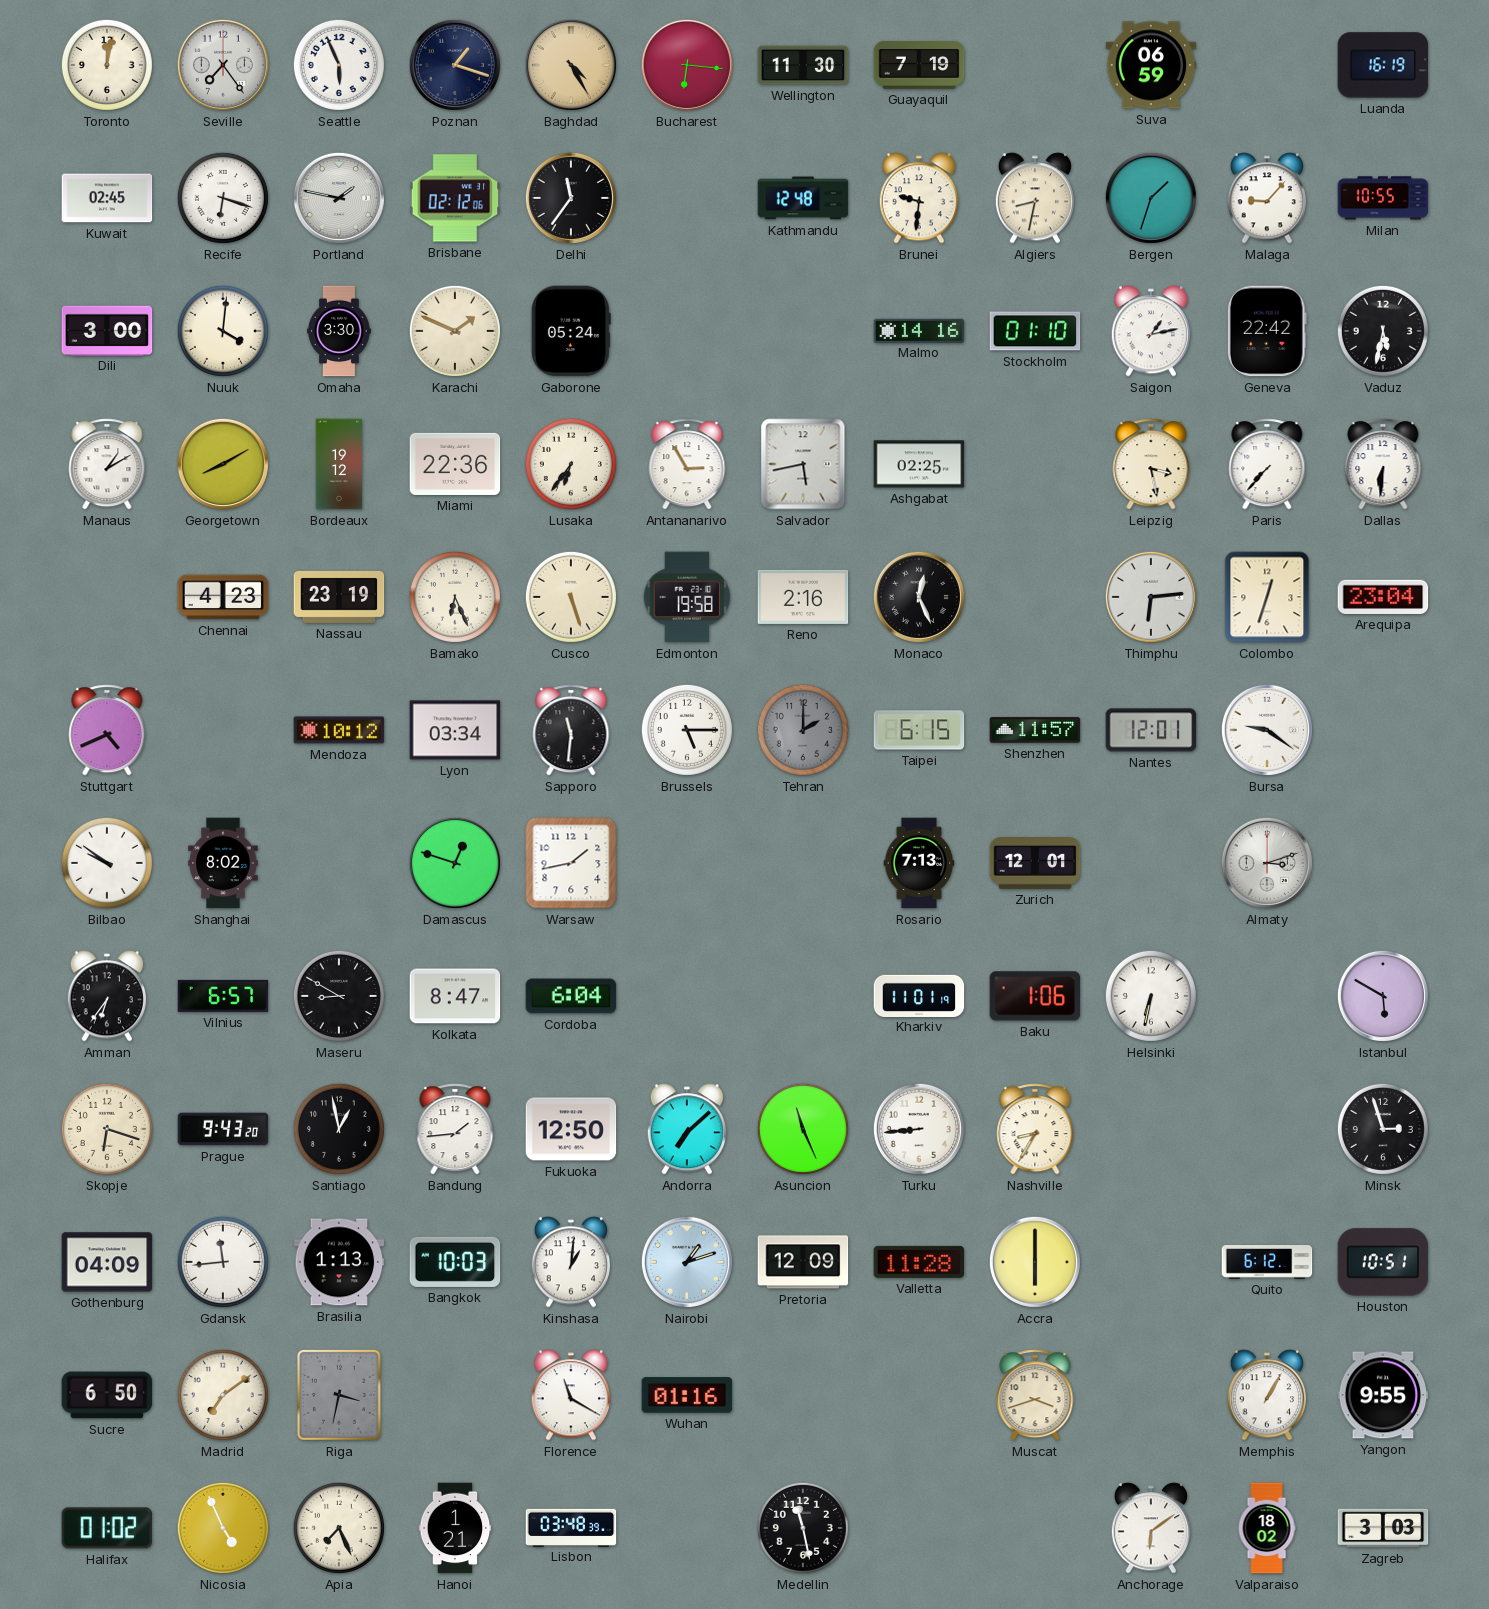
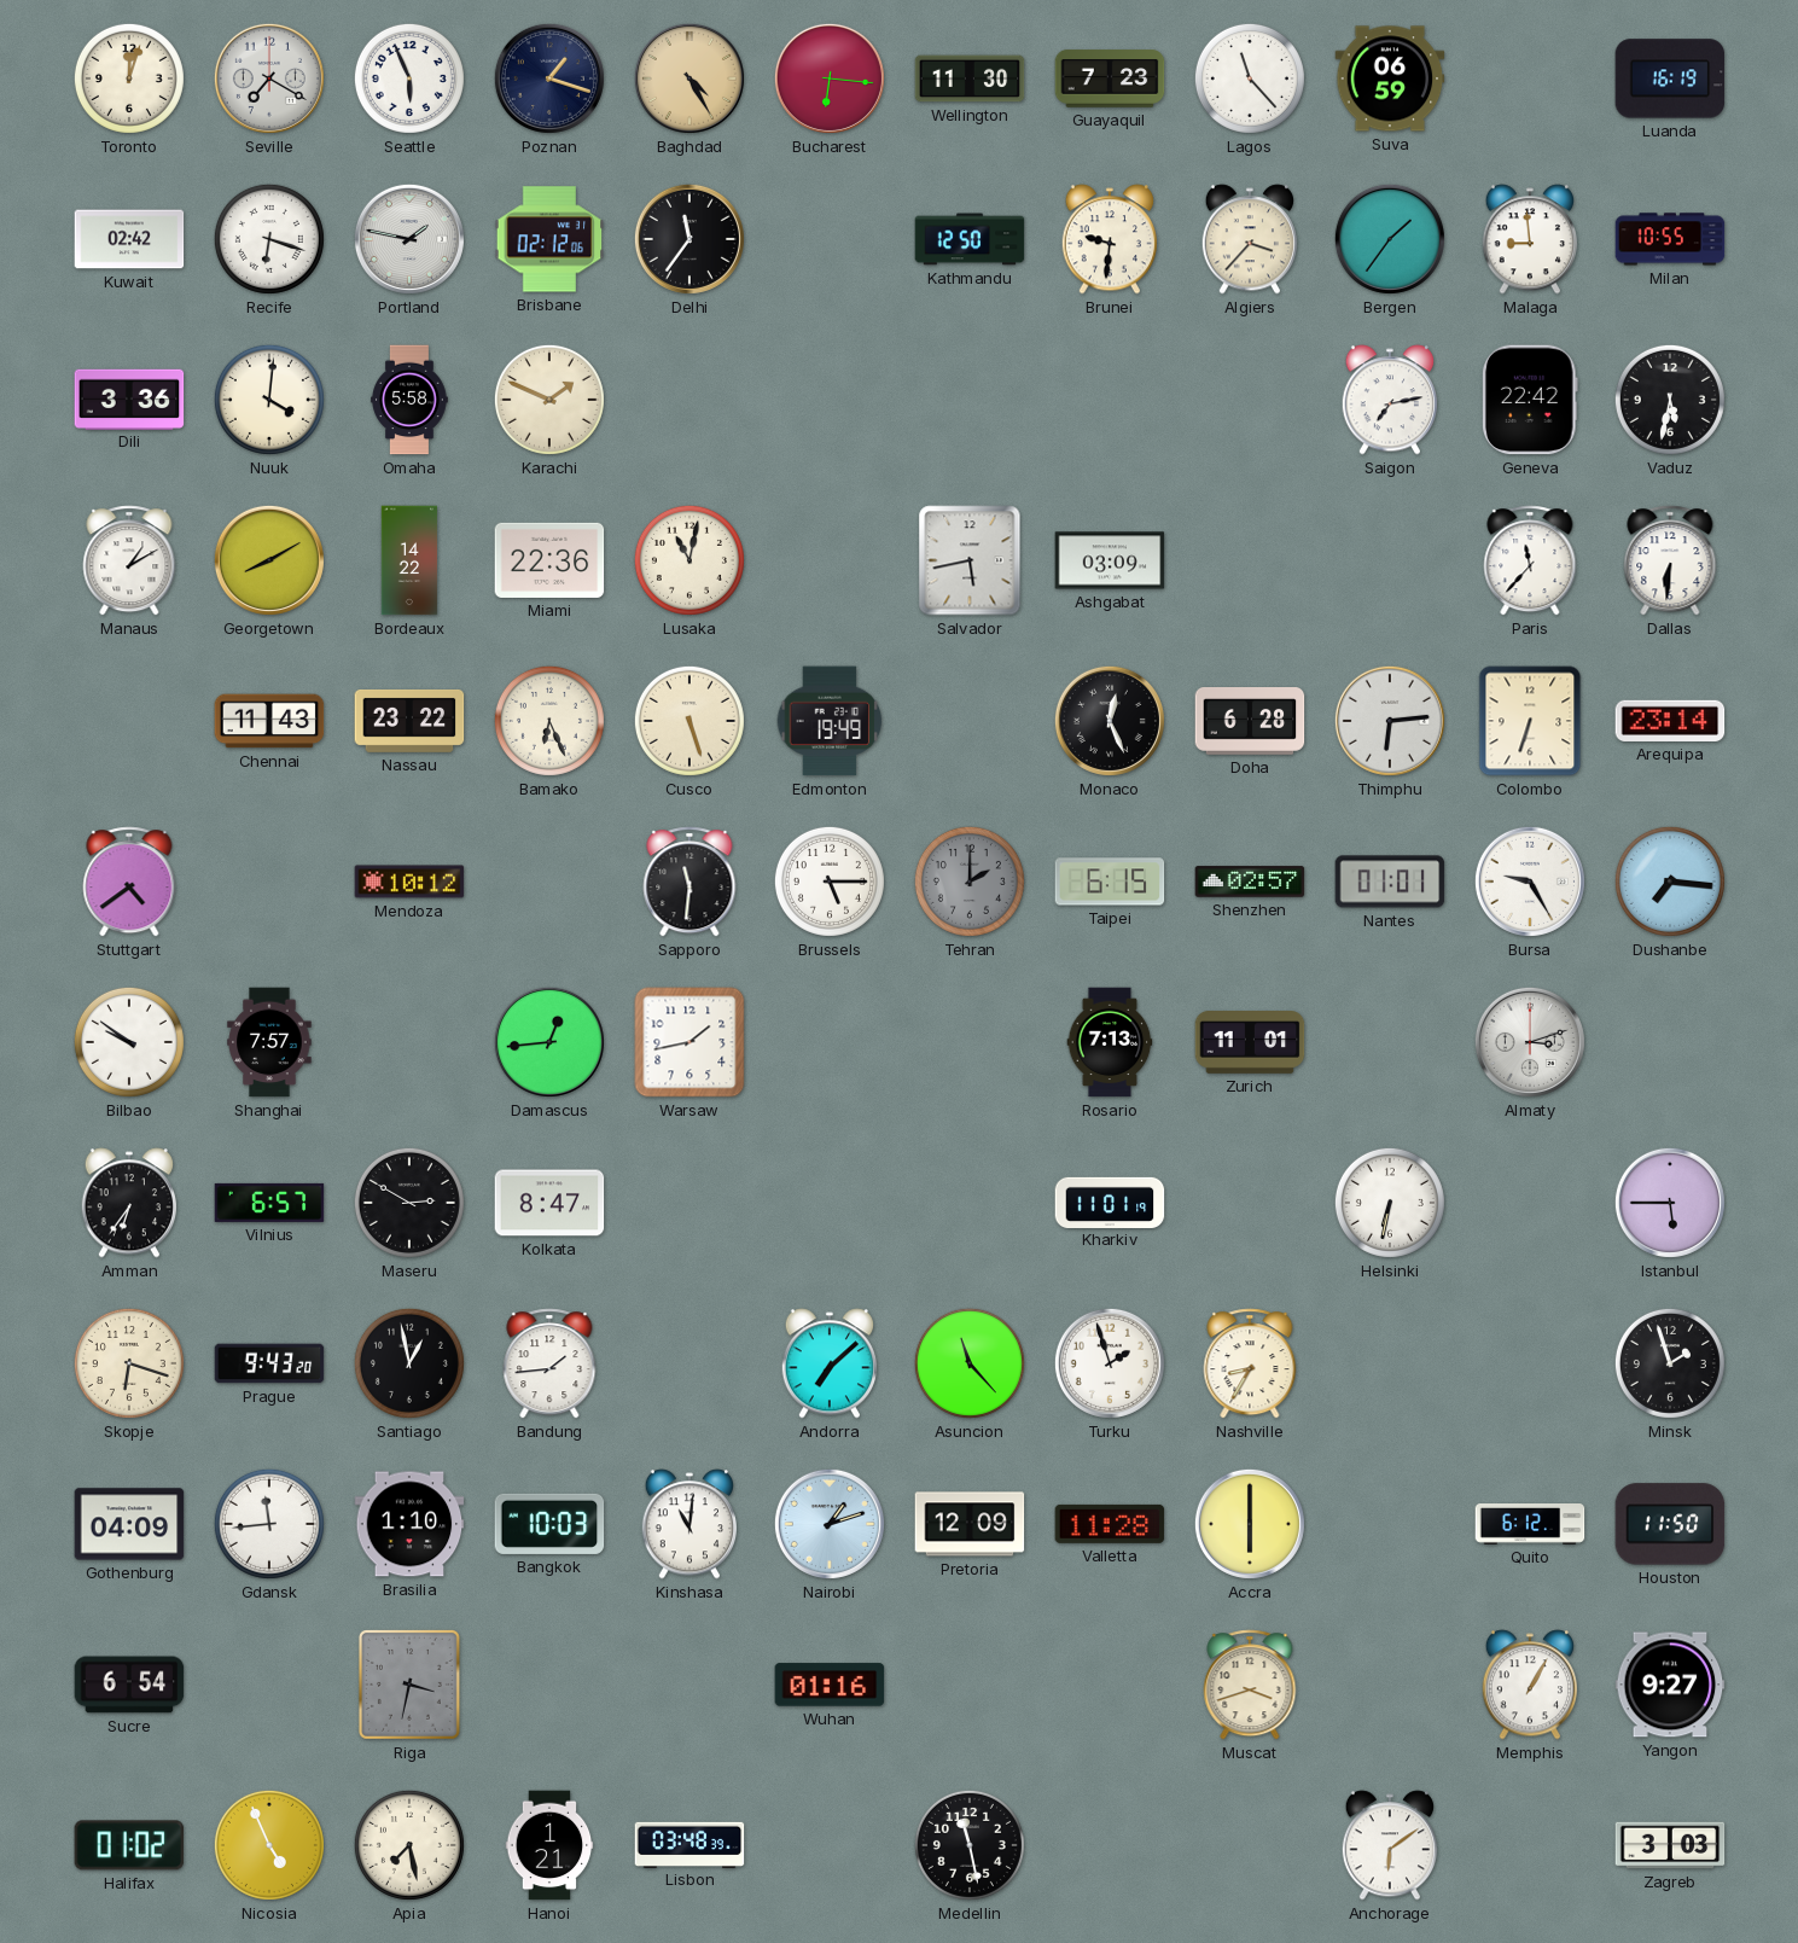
Toronto: 12:02 -> 12:03
Seville: 7:24 -> 7:20
Guayaquil: 7:19 -> 7:23
Lagos: none -> 11:23
Kuwait: 02:45 -> 02:42
Kathmandu: 12:48 -> 12:50
Algiers: 8:32 -> 3:37
Bergen: 1:33 -> 1:36
Malaga: 9:07 -> 8:59
Dili: 3:00 -> 3:36
Omaha: 3:30 -> 5:58
Gaborone: 05:24 -> none
Malmo: 14:16 -> none
Stockholm: 01:10 -> none
Saigon: 1:13 -> 7:13
Bordeaux: 19:12 -> 14:22
Lusaka: 6:36 -> 11:02
Antananarivo: 2:55 -> none
Ashgabat: 02:25 -> 03:09
Leipzig: 3:28 -> none
Paris: 7:37 -> 11:37
Chennai: 4:23 -> 11:43
Nassau: 23:19 -> 23:22
Edmonton: 19:58 -> 19:49
Reno: 2:16 -> none
Doha: none -> 6:28
Colombo: 12:33 -> 6:33
Arequipa: 23:04 -> 23:14
Stuttgart: 4:41 -> 4:39
Lyon: 03:34 -> none
Shenzhen: 11:57 -> 02:57
Nantes: 12:01 -> 01:01
Bursa: 9:21 -> 9:25
Dushanbe: none -> 7:16
Shanghai: 8:02 -> 7:57
Damascus: 12:48 -> 12:44
Zurich: 12:01 -> 11:01
Maseru: 8:50 -> 2:50
Cordoba: 6:04 -> none
Baku: 1:06 -> none
Istanbul: 5:50 -> 5:45
Fukuoka: 12:50 -> none
Asuncion: 11:26 -> 11:23
Turku: 8:44 -> 1:57
Minsk: 2:57 -> 1:57
Brasilia: 1:13 -> 1:10
Kinshasa: 1:01 -> 11:01
Houston: 10:51 -> 11:50
Sucre: 6:50 -> 6:54
Madrid: 7:09 -> none
Florence: 11:20 -> none
Yangon: 9:55 -> 9:27
Apia: 7:26 -> 7:28
Valparaiso: 18:02 -> none
